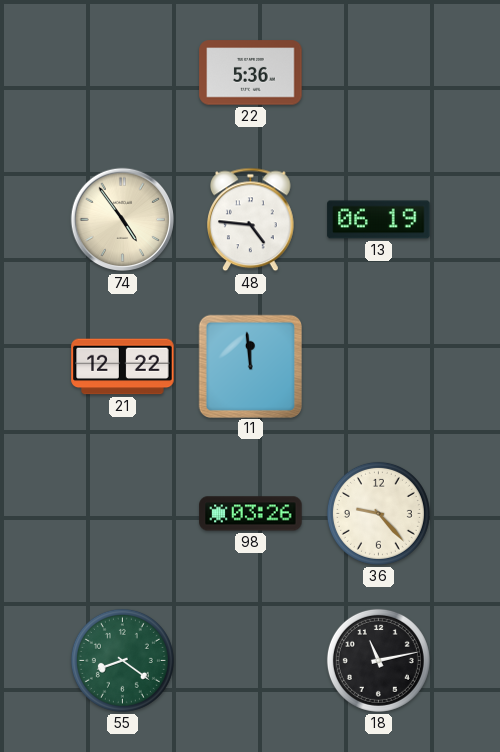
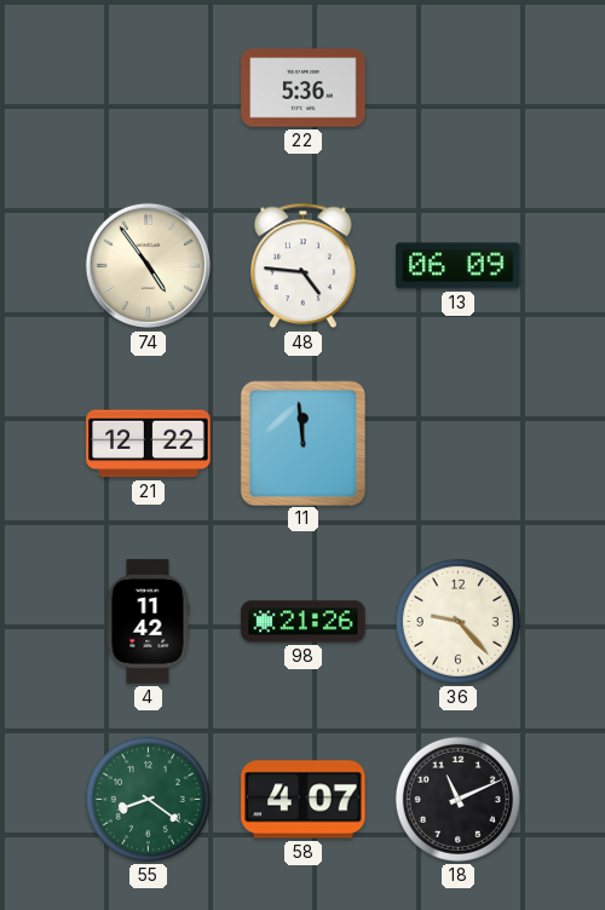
13: 06:19 -> 06:09
4: none -> 11:42
98: 03:26 -> 21:26
58: none -> 4:07
18: 11:13 -> 11:11
